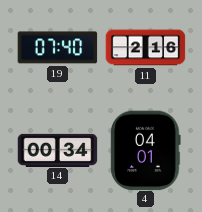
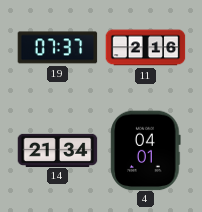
19: 07:40 -> 07:37
14: 00:34 -> 21:34
